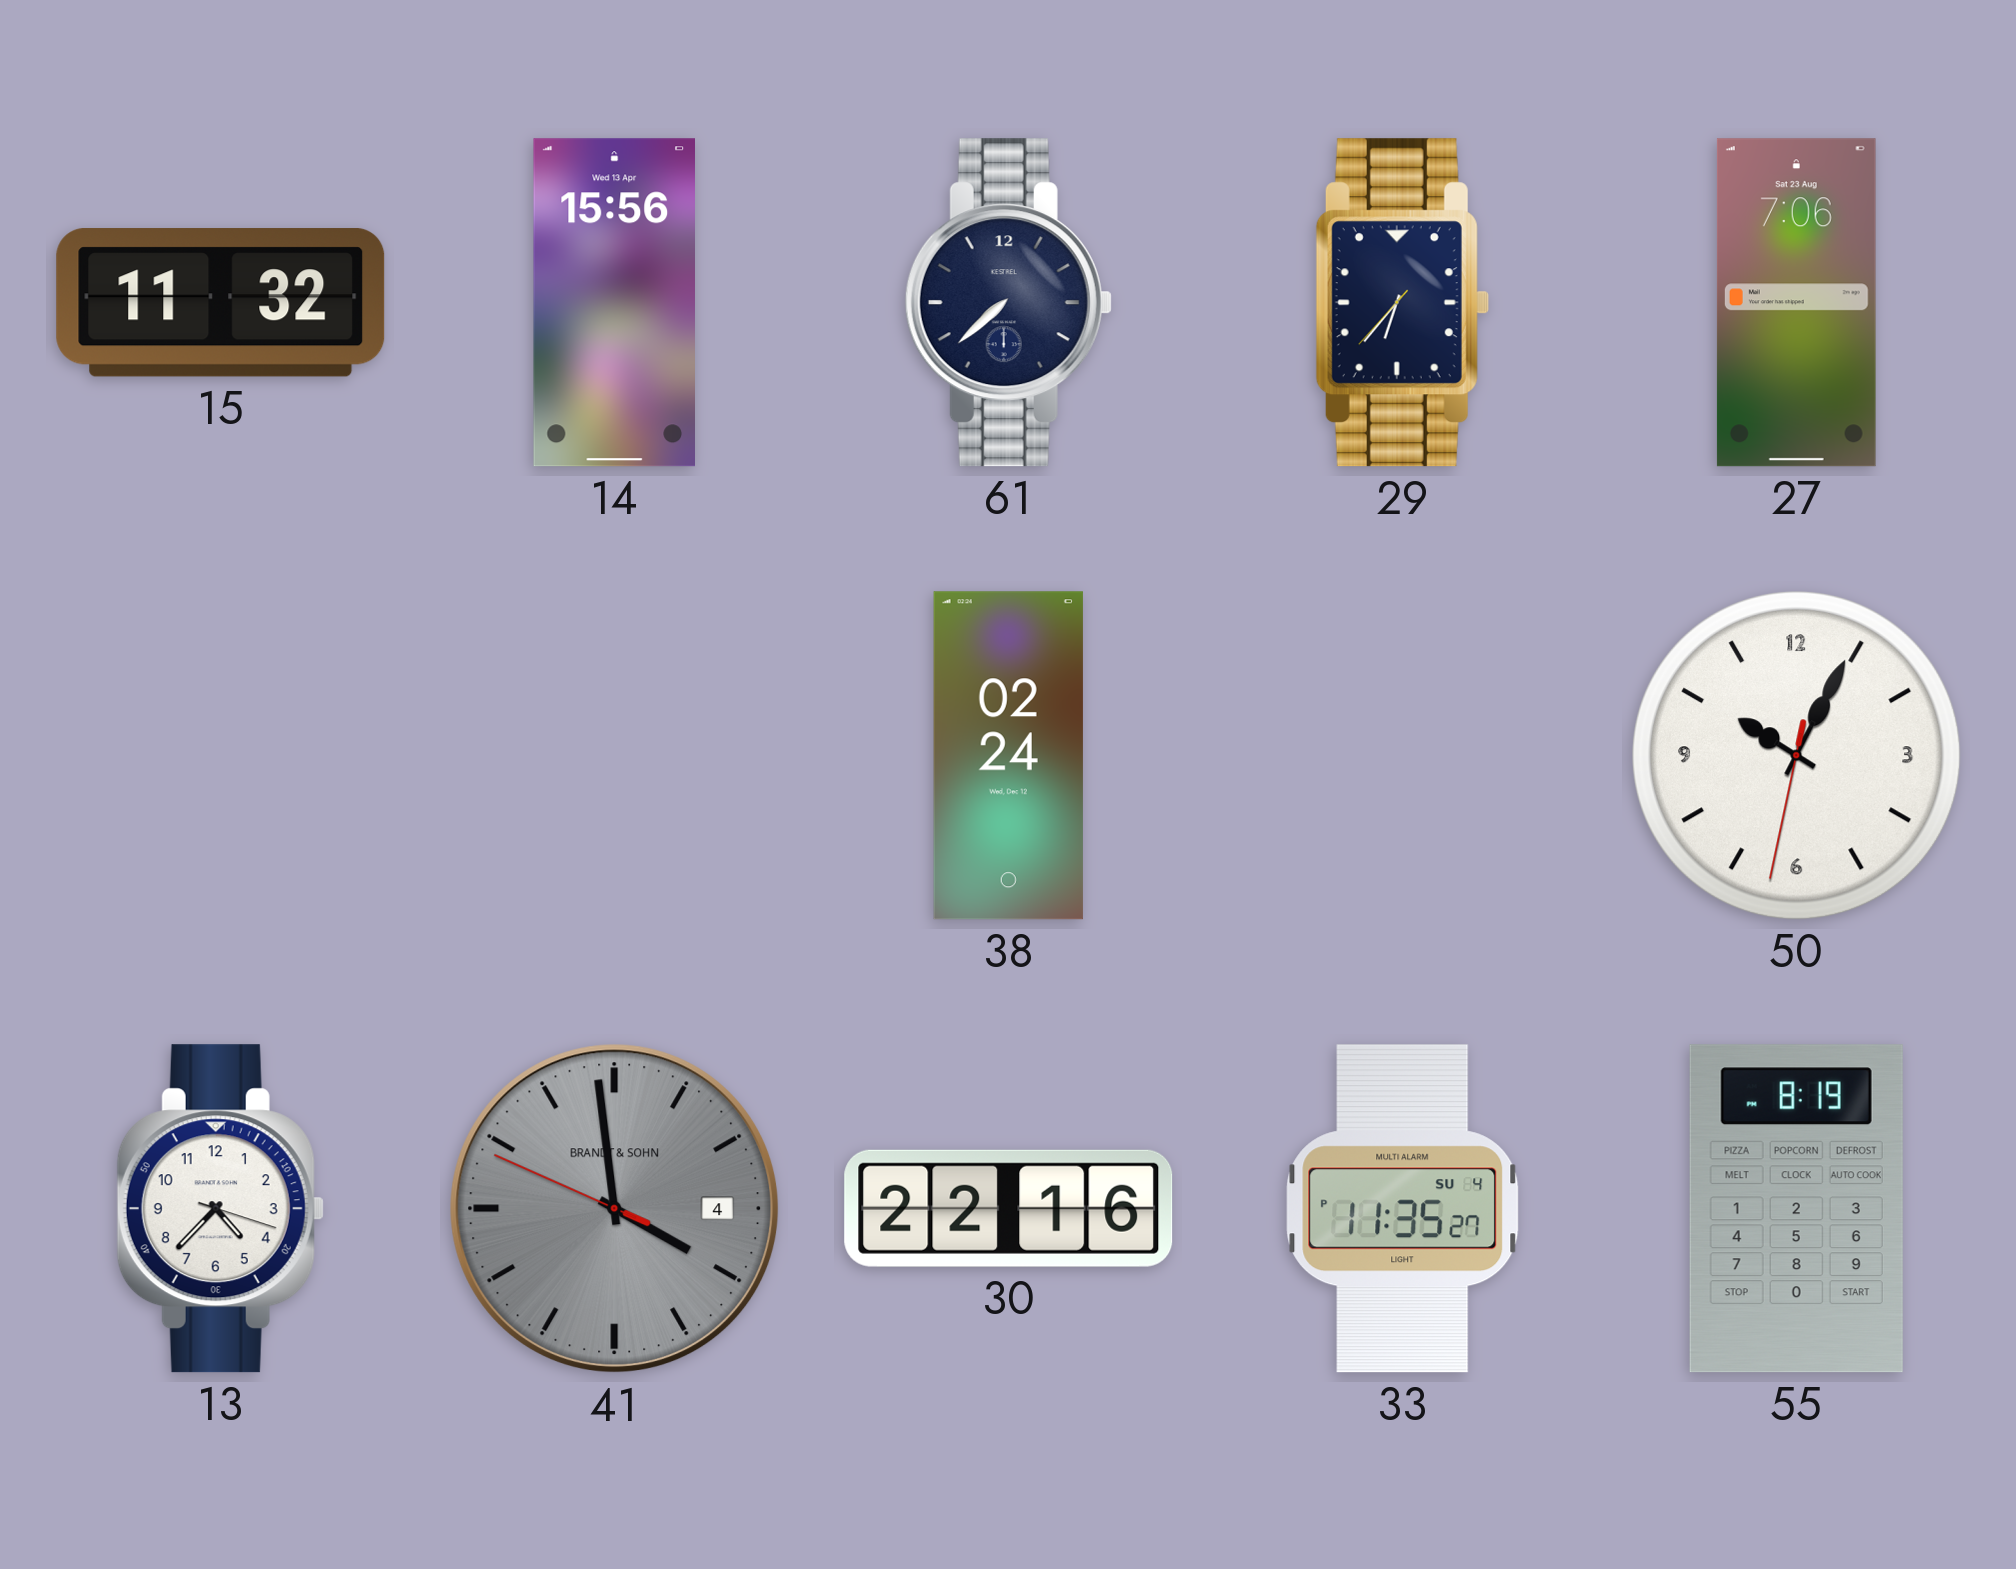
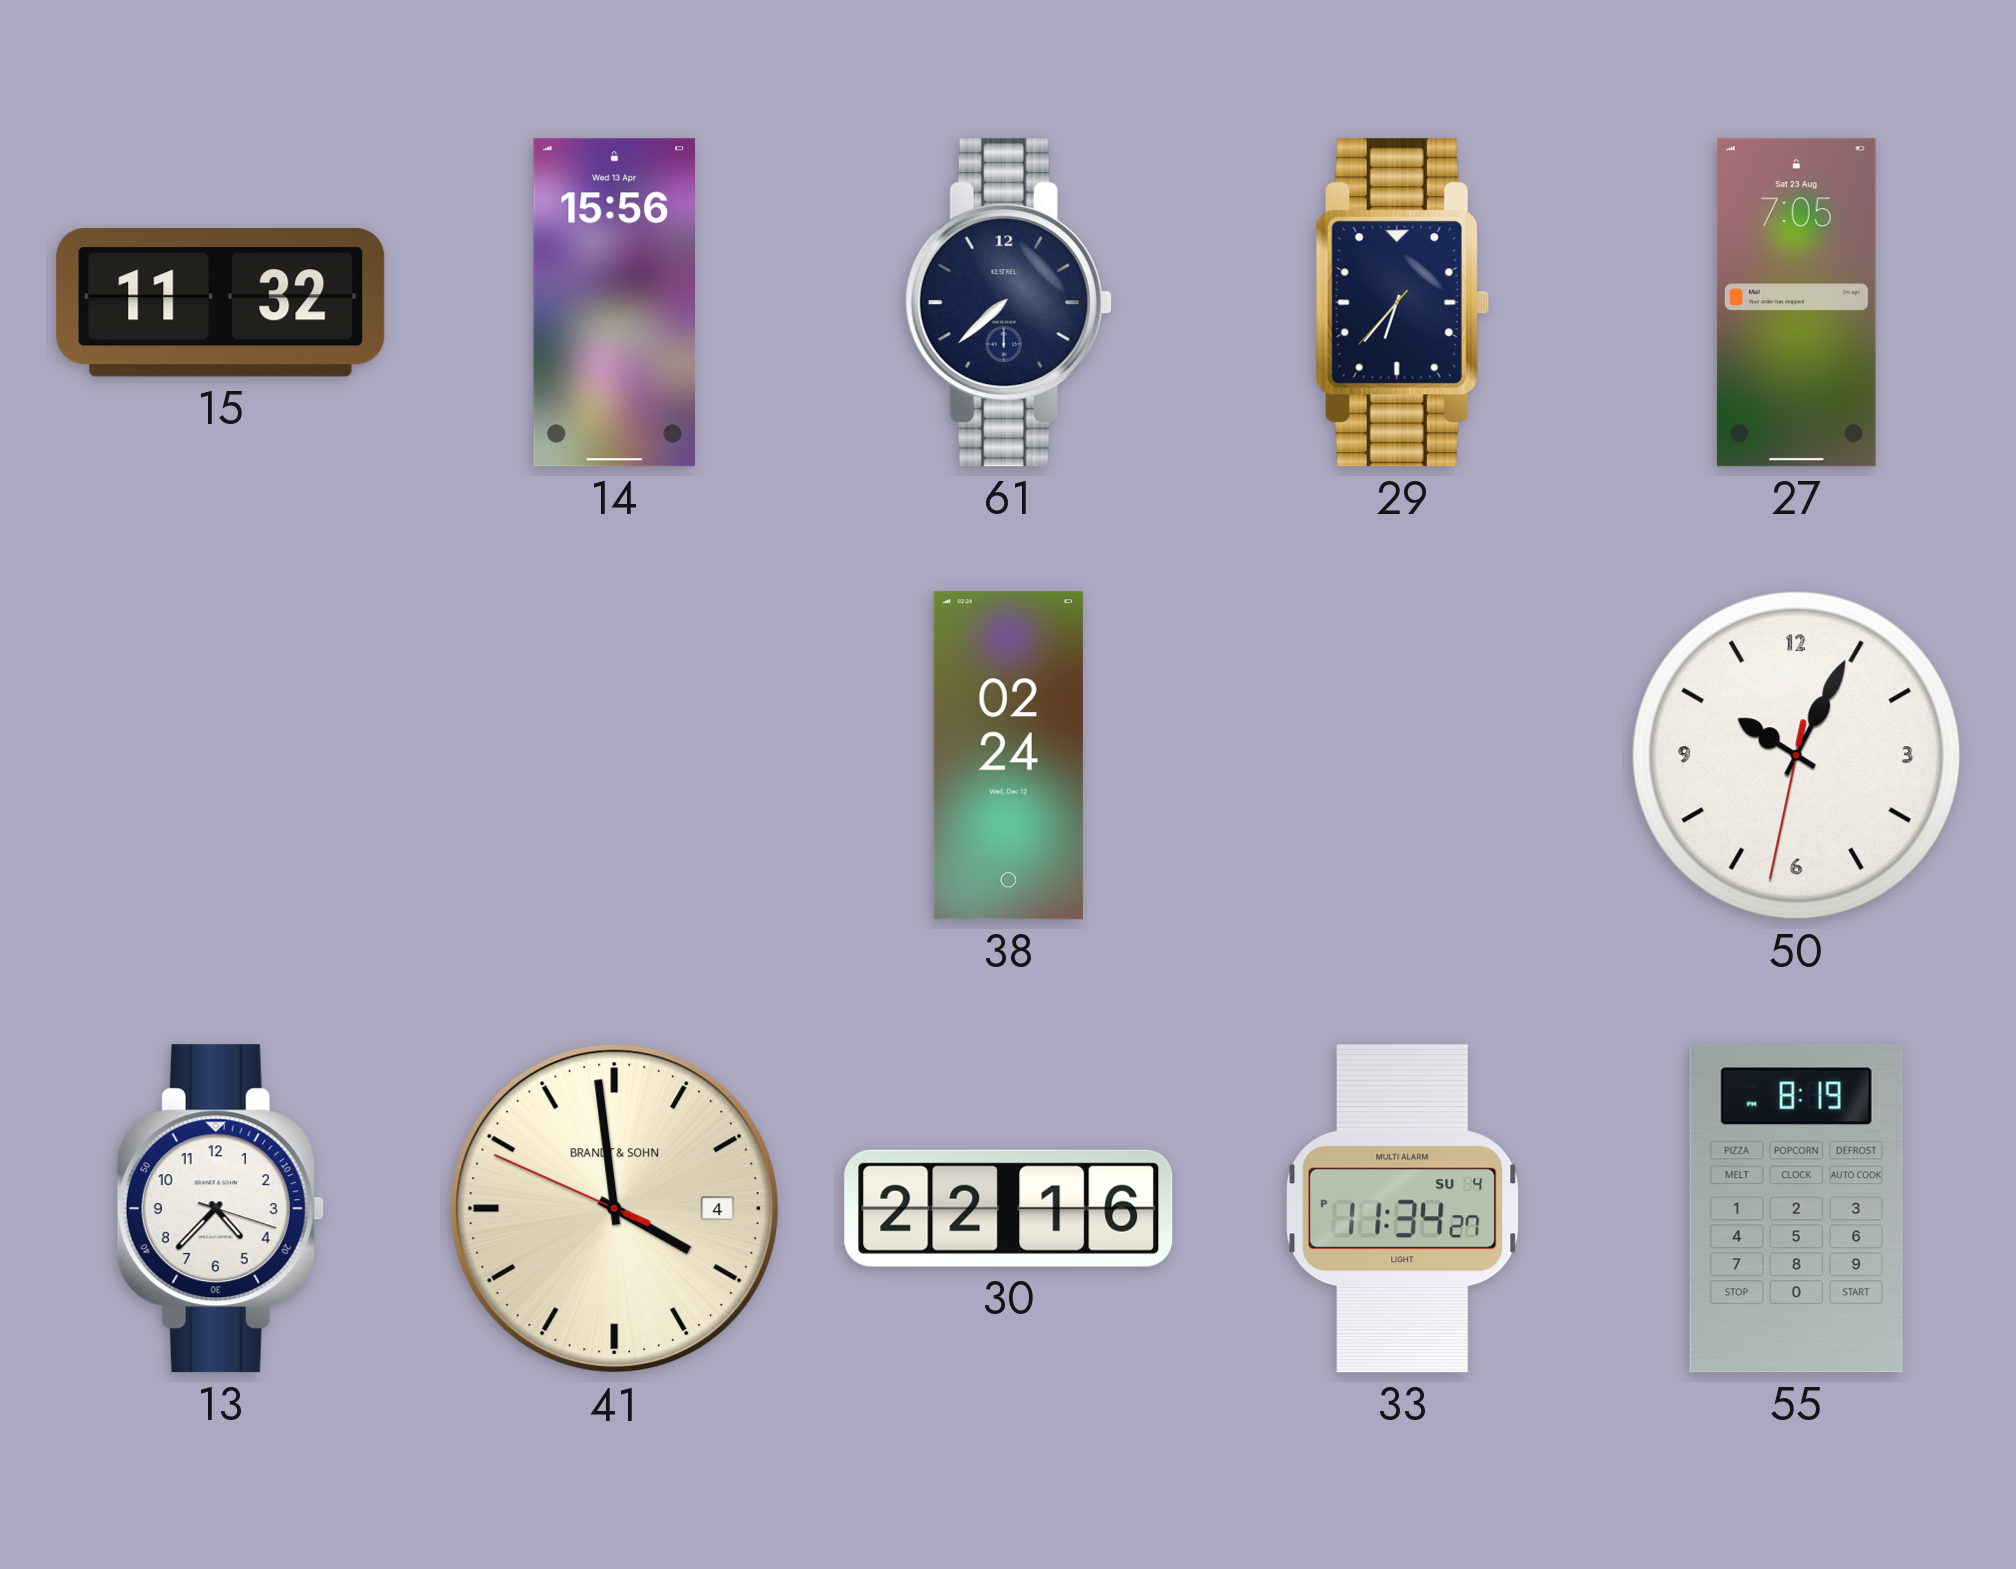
27: 7:06 -> 7:05
41 dial: grey -> cream
33: 11:35 -> 11:34
